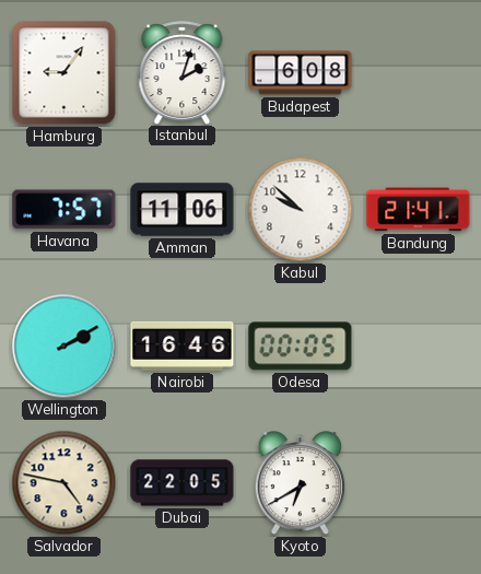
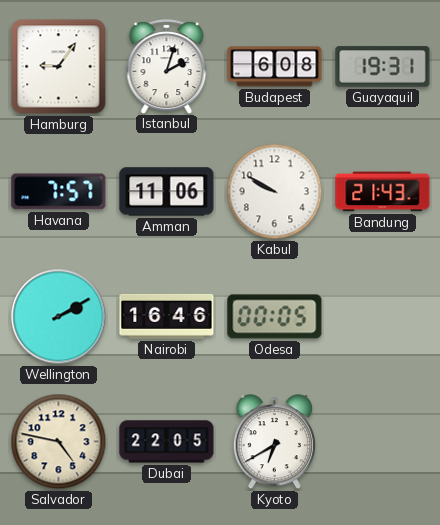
Guayaquil: none -> 19:31
Kabul: 9:52 -> 9:50
Bandung: 21:41 -> 21:43
